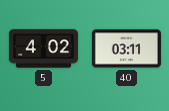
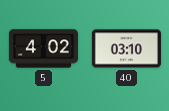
40: 03:11 -> 03:10
